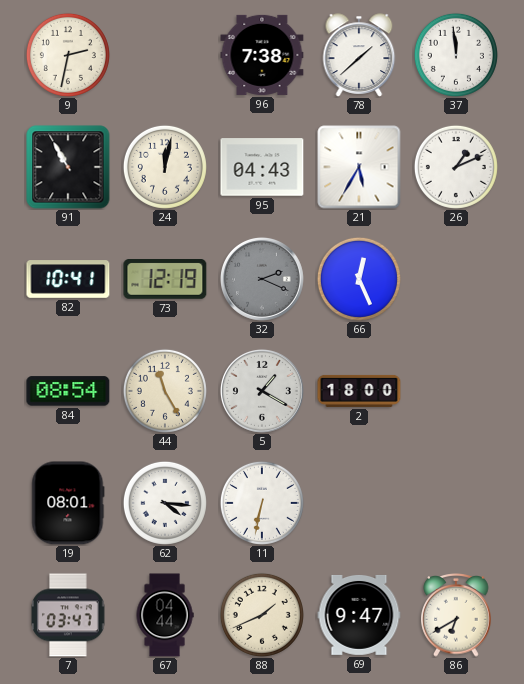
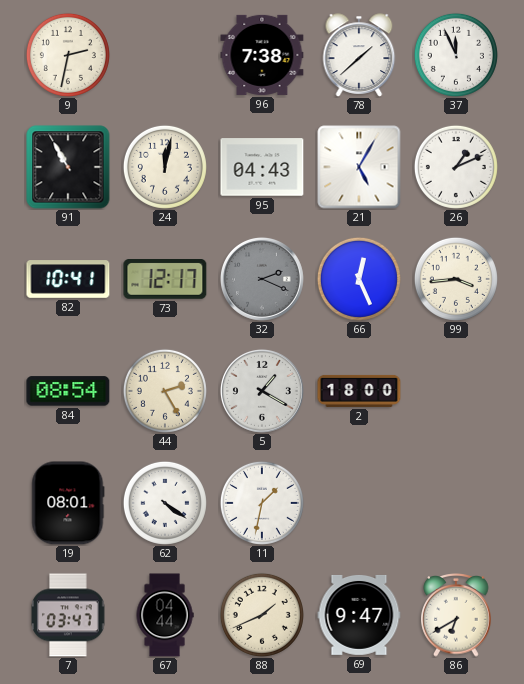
37: 11:59 -> 11:56
21: 5:35 -> 5:05
73: 12:19 -> 12:17
99: none -> 3:44
44: 11:25 -> 2:25
62: 4:16 -> 4:21
11: 6:32 -> 1:32
